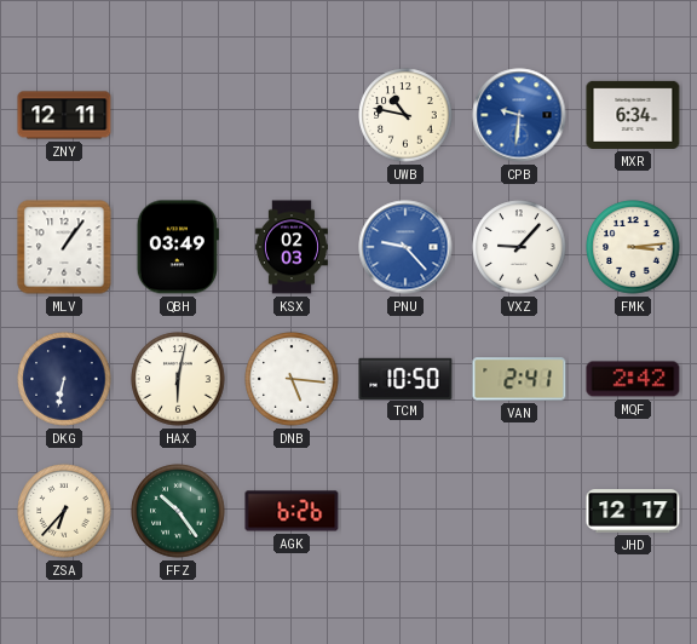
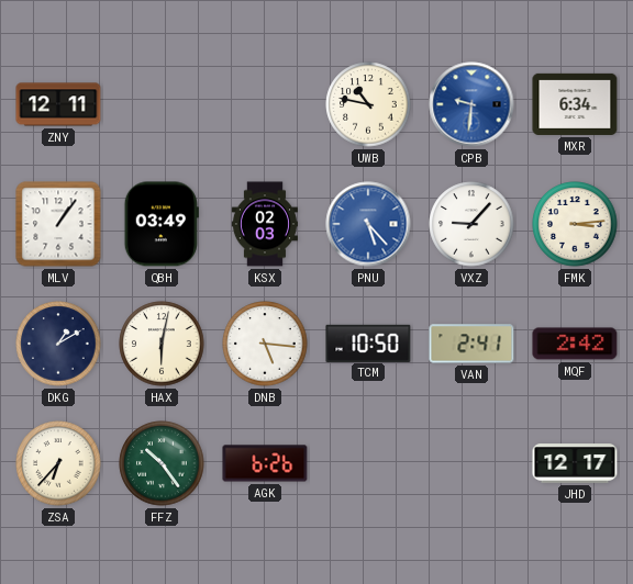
PNU: 9:23 -> 5:23
DKG: 6:32 -> 1:10
